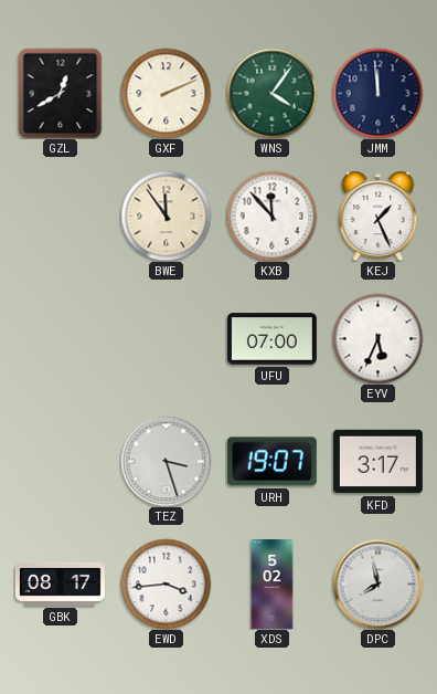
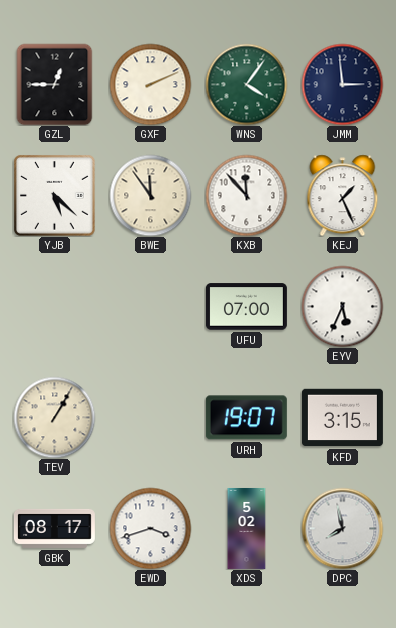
GZL: 12:40 -> 12:45
JMM: 11:59 -> 2:59
YJB: none -> 5:22
TEV: none -> 1:05
TEZ: 3:27 -> none
KFD: 3:17 -> 3:15
EWD: 3:44 -> 3:42
